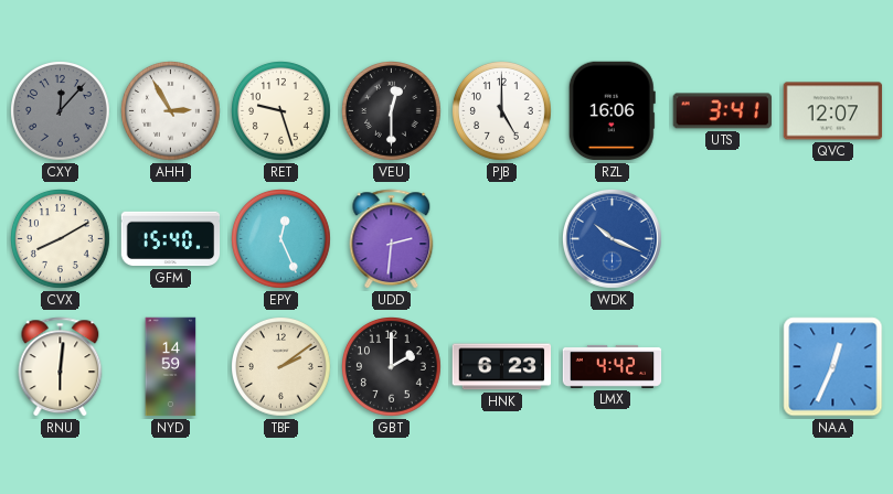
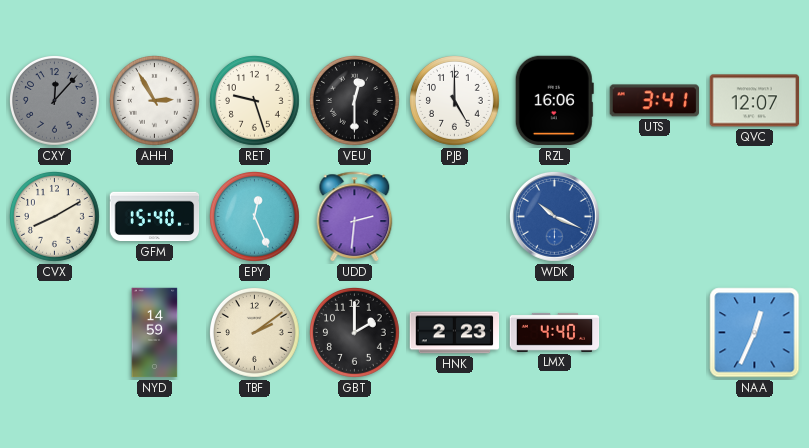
RNU: 6:01 -> none
HNK: 6:23 -> 2:23
LMX: 4:42 -> 4:40
